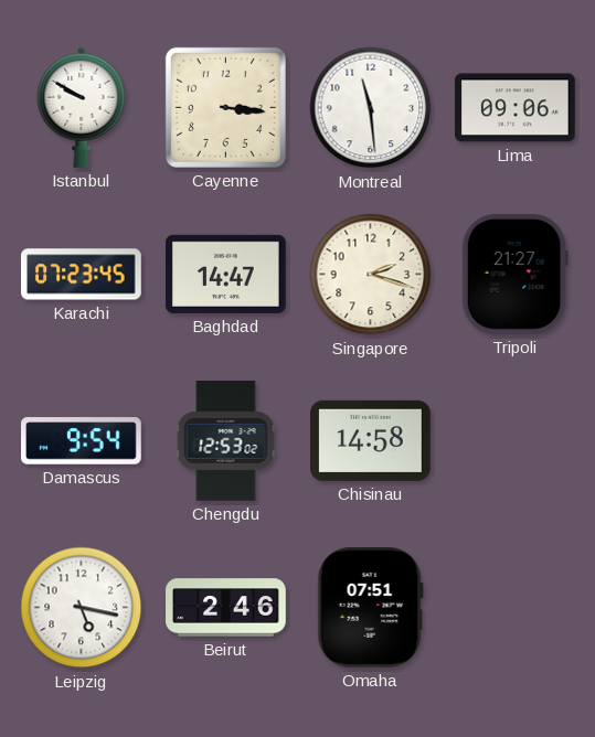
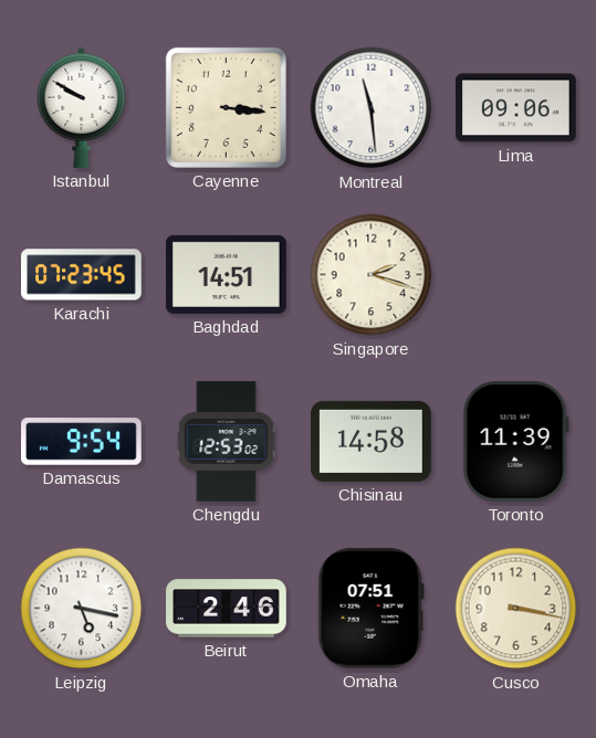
Baghdad: 14:47 -> 14:51
Tripoli: 21:27 -> none
Toronto: none -> 11:39
Cusco: none -> 3:17
